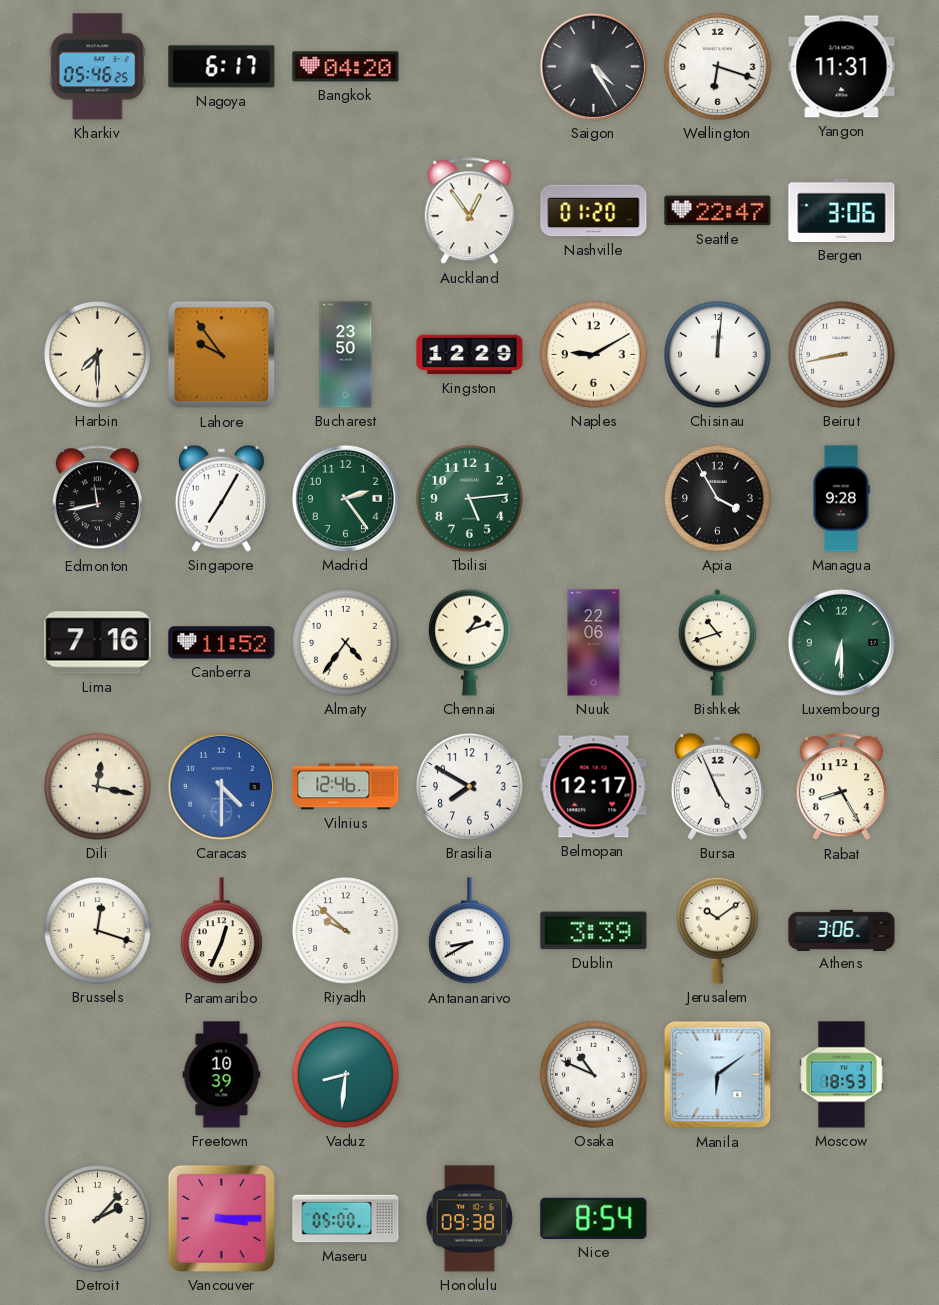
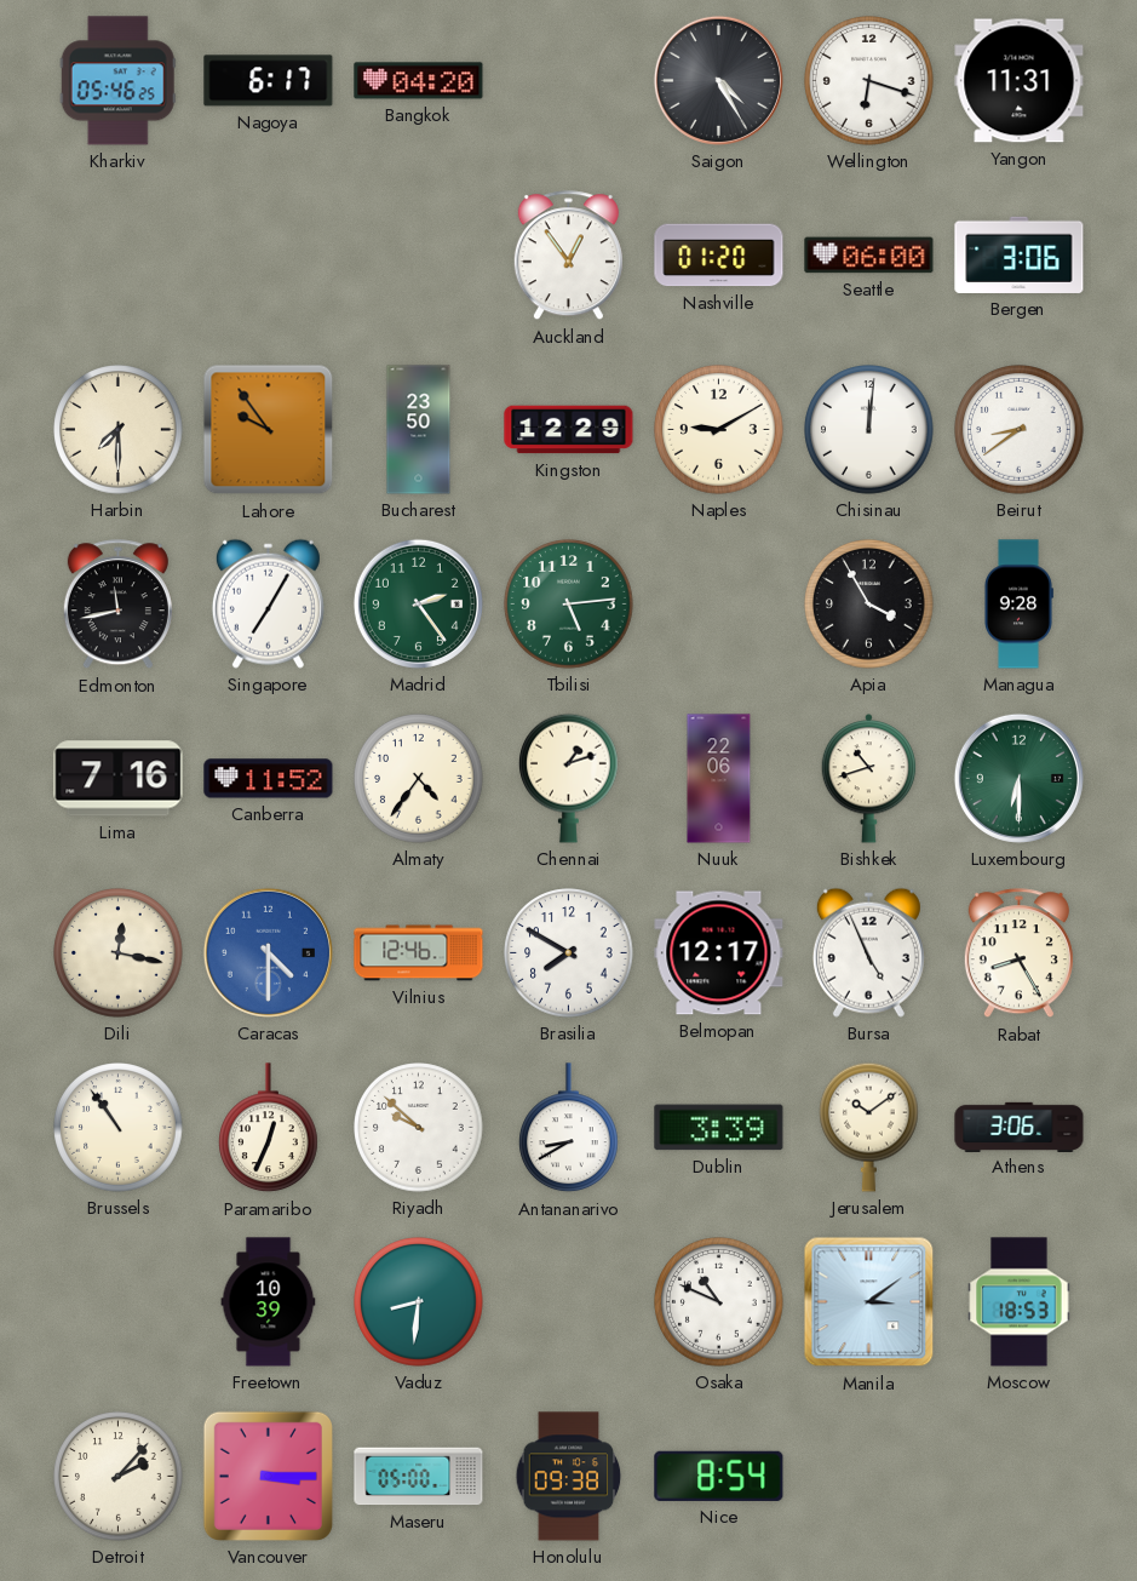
Seattle: 22:47 -> 06:00
Beirut: 8:43 -> 8:39
Brussels: 12:18 -> 10:54
Manila: 6:09 -> 3:09
